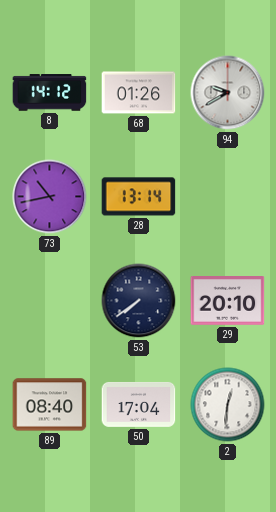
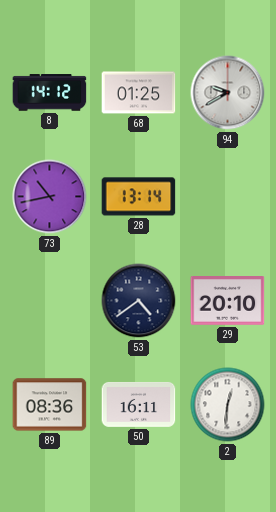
68: 01:26 -> 01:25
53: 7:39 -> 4:39
89: 08:40 -> 08:36
50: 17:04 -> 16:11
